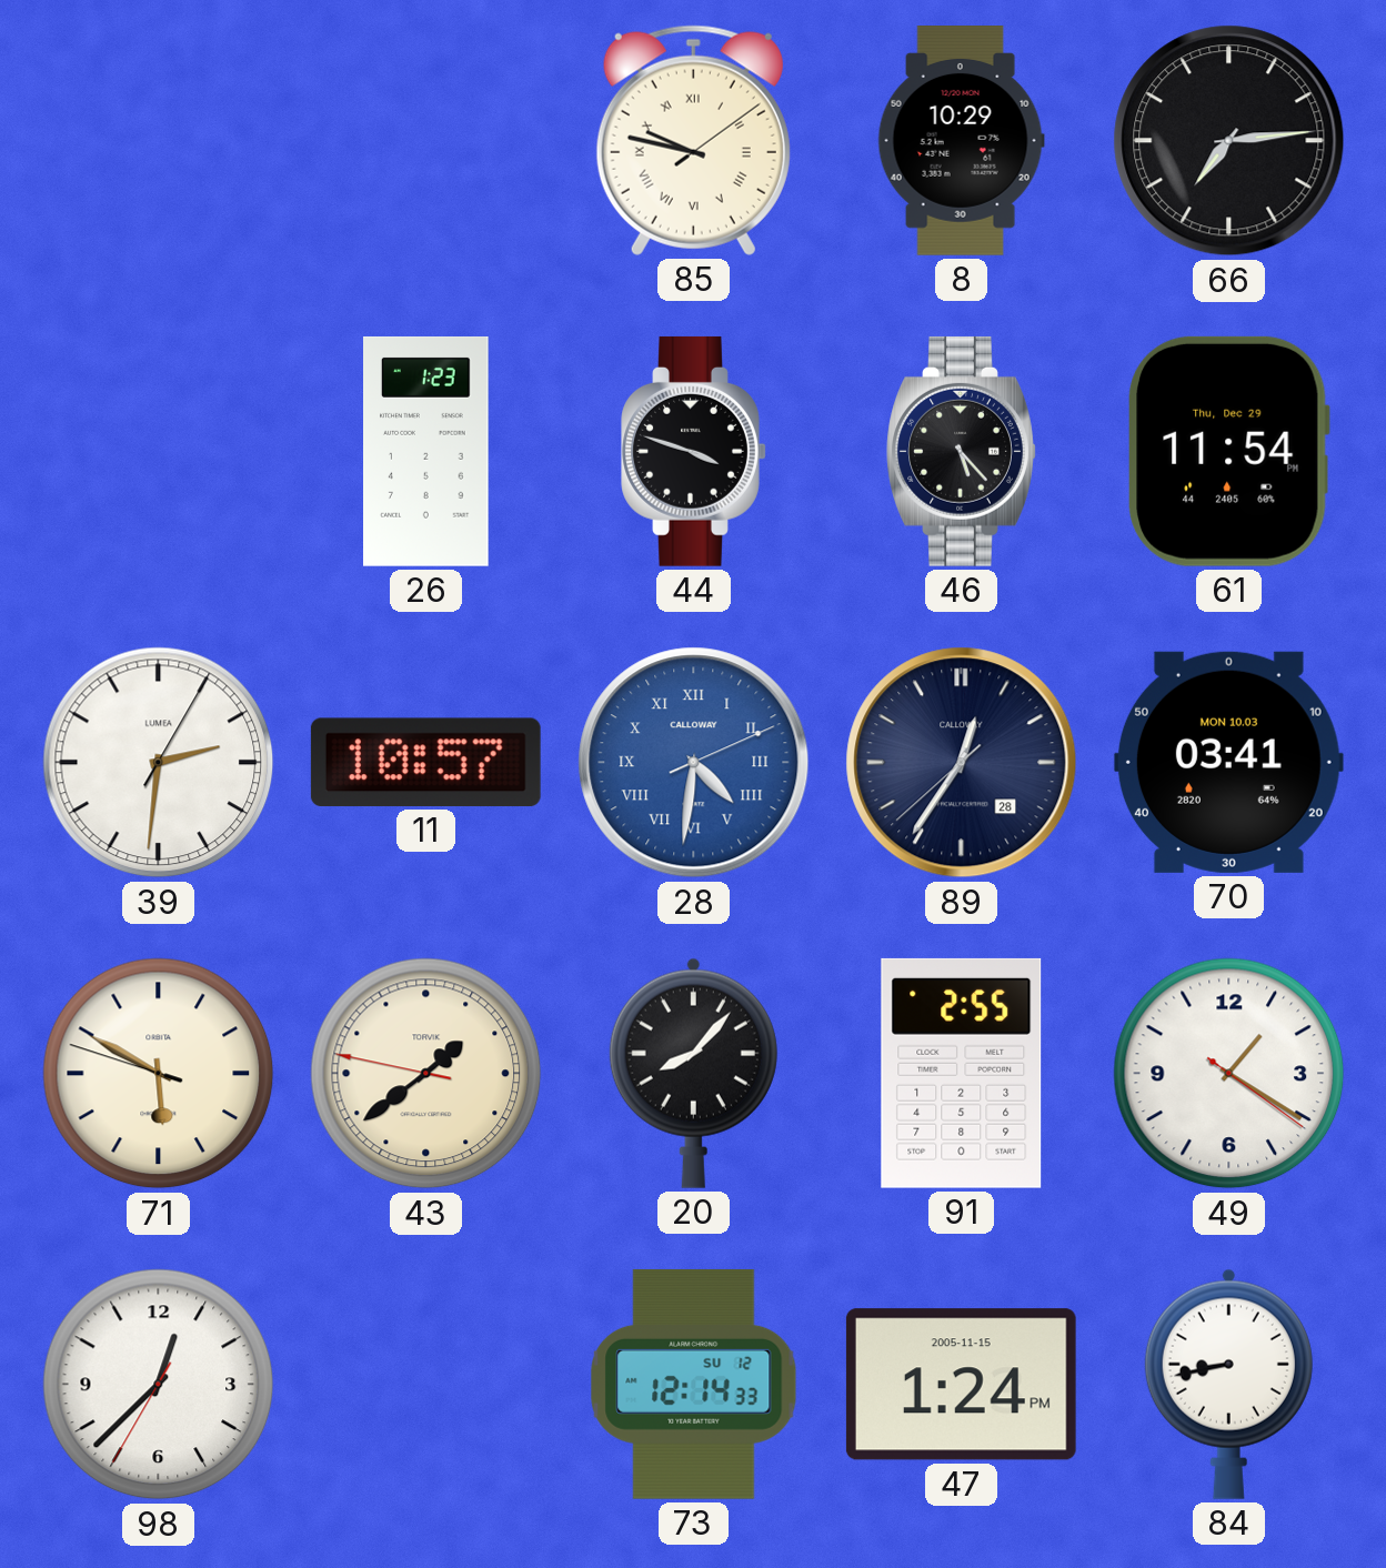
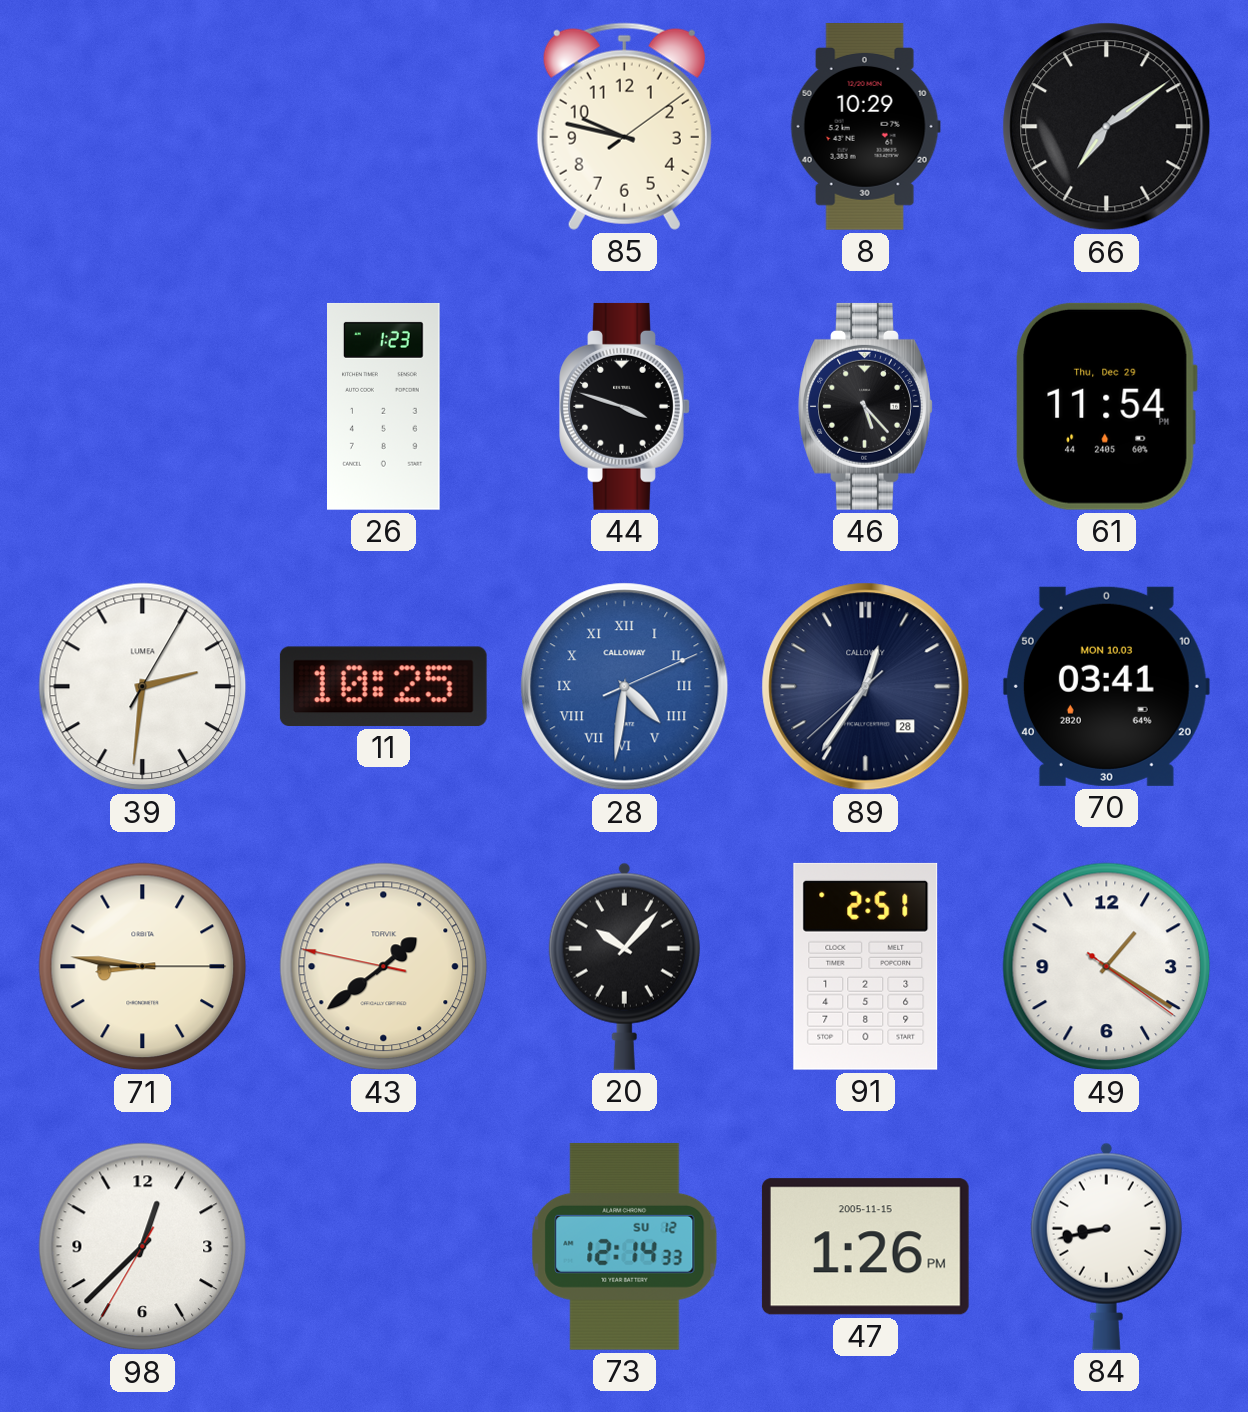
85 numerals: Roman -> Arabic
66: 7:14 -> 7:09
11: 10:57 -> 10:25
71: 5:49 -> 8:46
20: 8:07 -> 10:07
91: 2:55 -> 2:51
47: 1:24 -> 1:26
